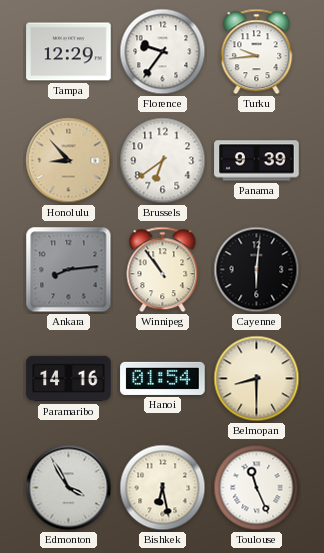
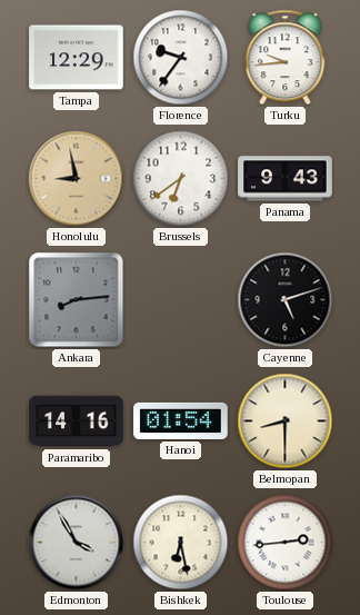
Honolulu: 8:53 -> 8:58
Panama: 9:39 -> 9:43
Winnipeg: 10:54 -> none
Cayenne: 6:01 -> 5:12
Toulouse: 11:26 -> 2:44
